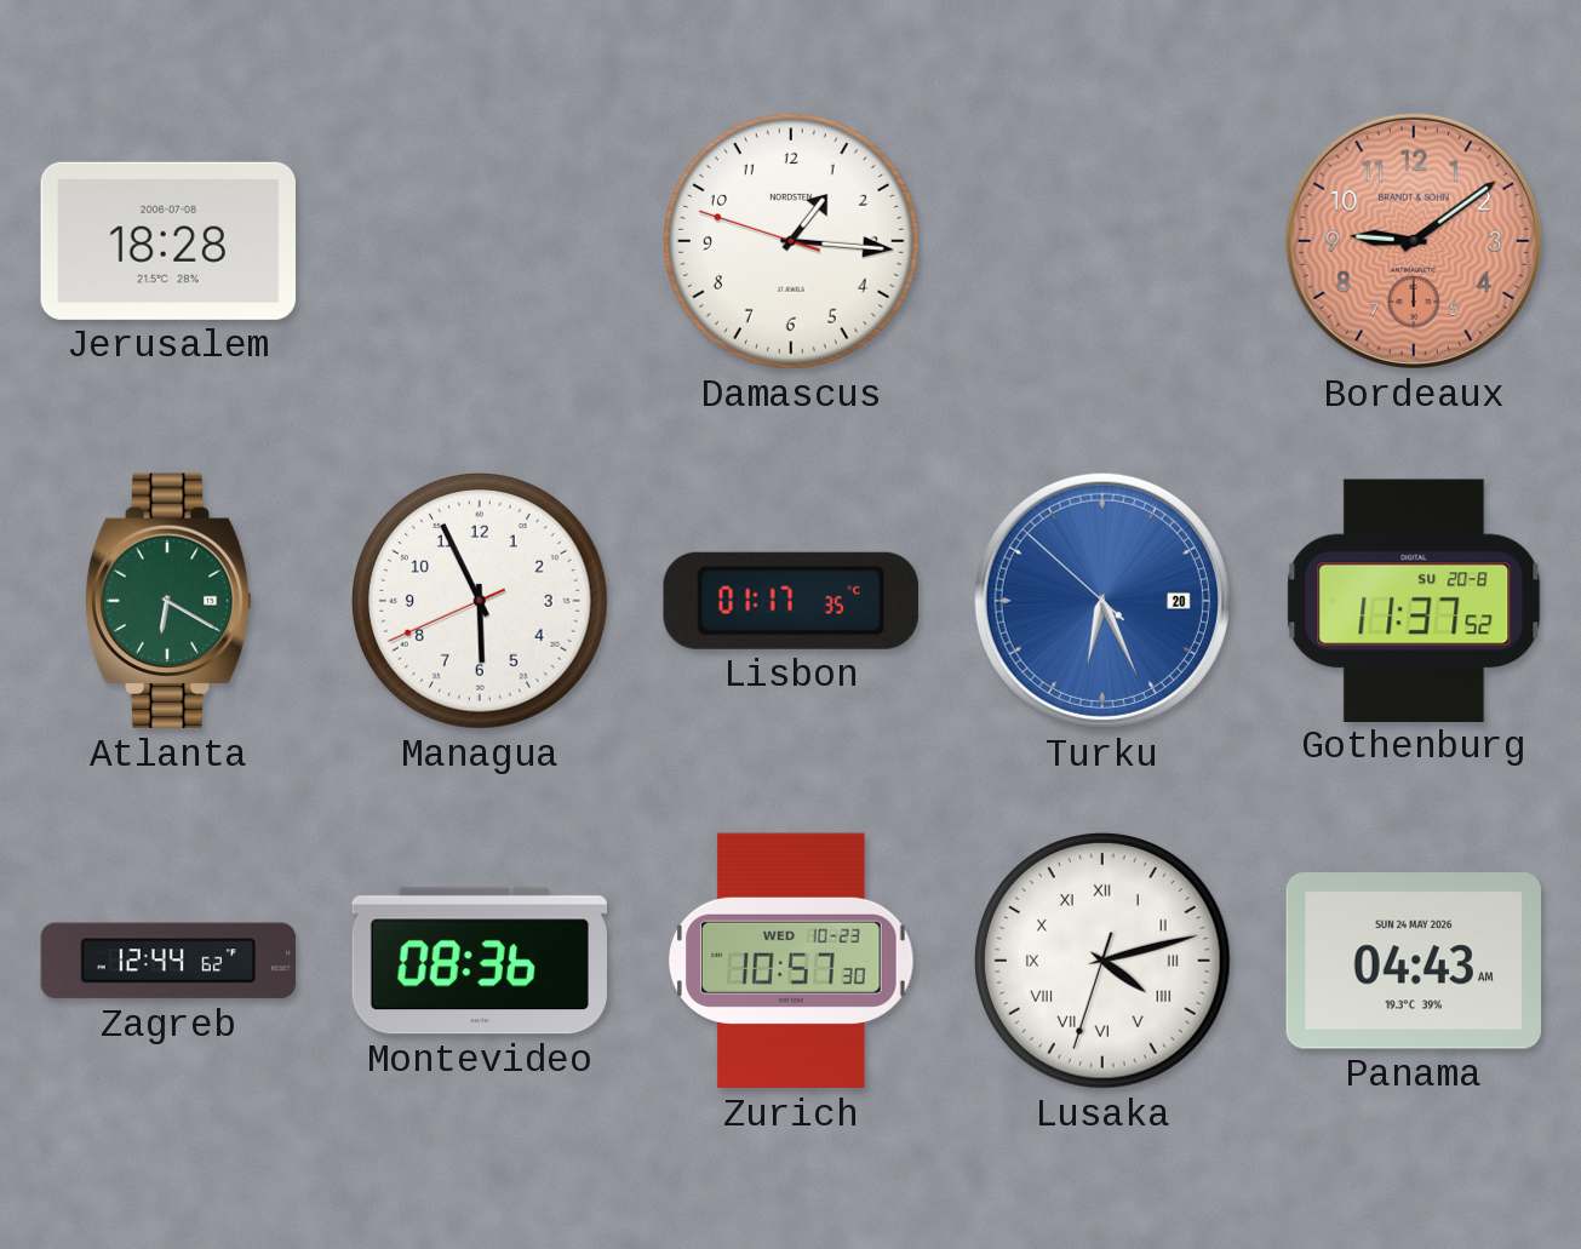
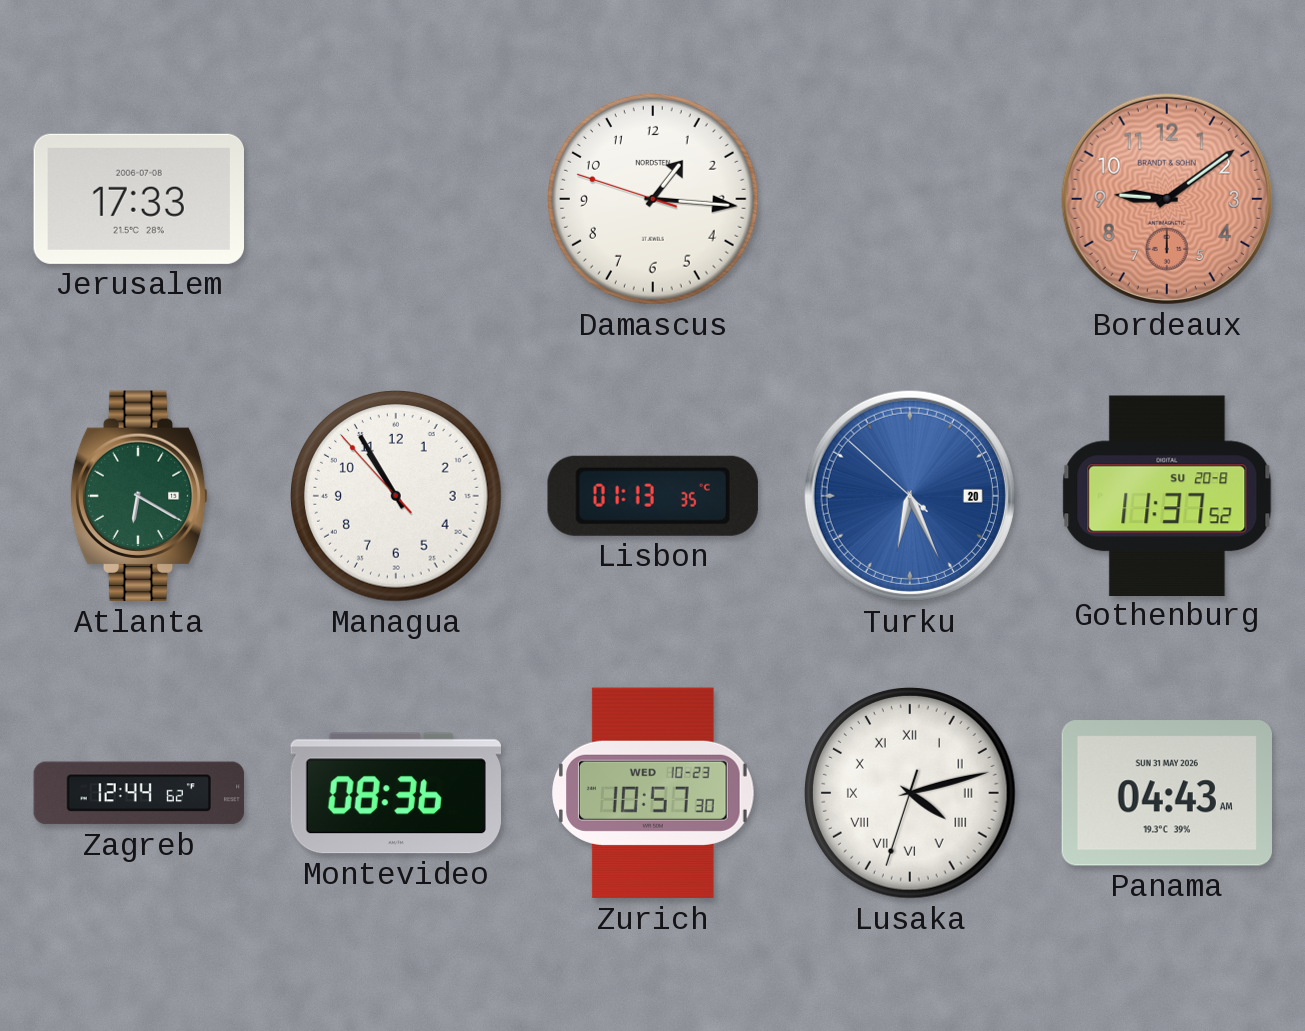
Jerusalem: 18:28 -> 17:33
Managua: 5:55 -> 10:54
Lisbon: 01:17 -> 01:13
Panama date: SUN 24 MAY 2026 -> SUN 31 MAY 2026
